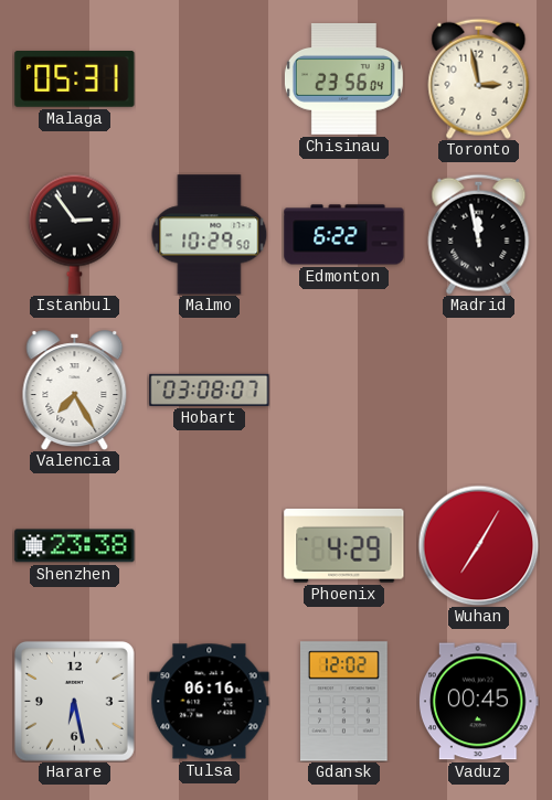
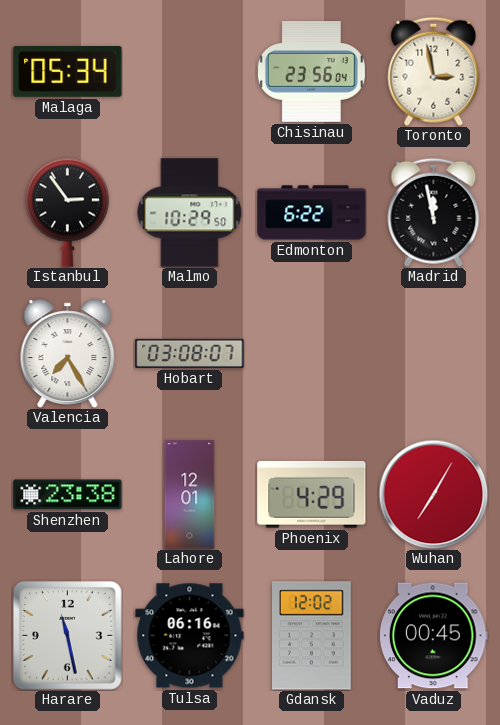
Malaga: 05:31 -> 05:34
Lahore: none -> 12:01
Harare: 6:28 -> 11:28
